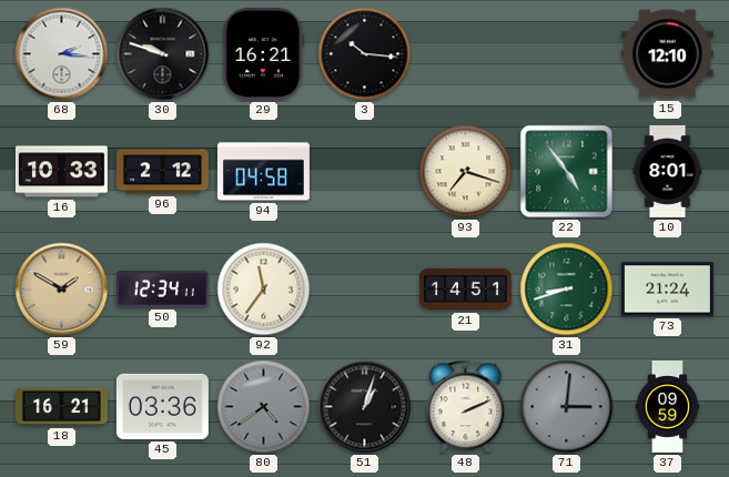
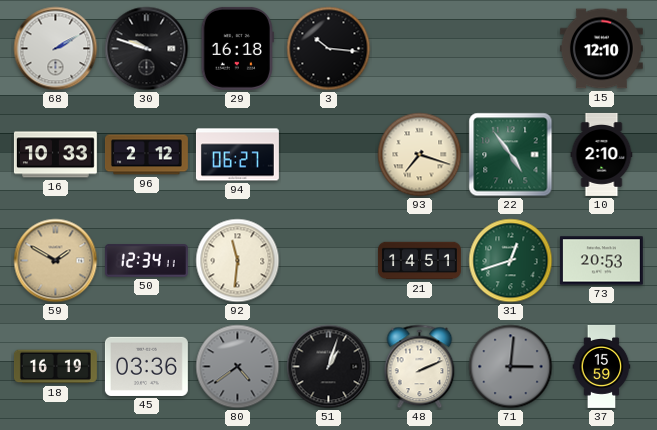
68: 2:16 -> 2:10
29: 16:21 -> 16:18
94: 04:58 -> 06:27
10: 8:01 -> 2:10
92: 11:36 -> 11:31
31: 8:42 -> 12:42
73: 21:24 -> 20:53
18: 16:21 -> 16:19
37: 09:59 -> 15:59
